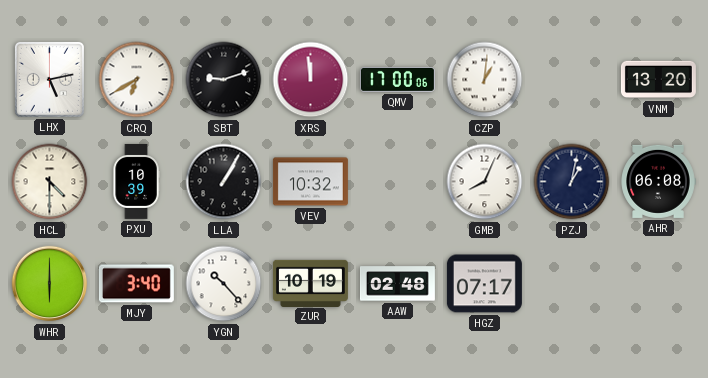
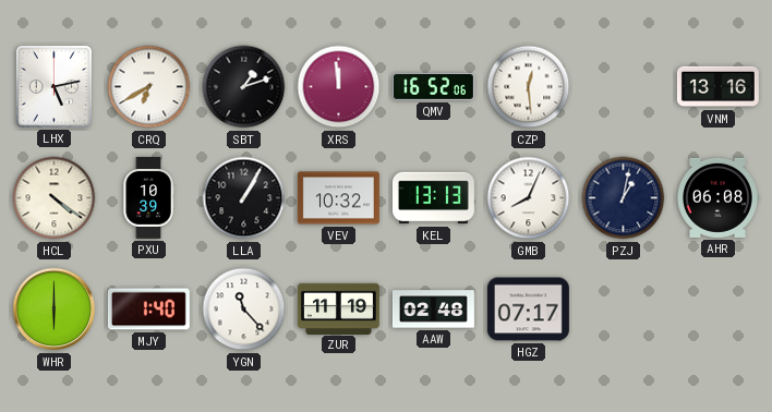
SBT: 9:12 -> 1:12
QMV: 17:00 -> 16:52
CZP: 1:01 -> 12:29
VNM: 13:20 -> 13:16
HCL: 4:30 -> 4:21
KEL: none -> 13:13
MJY: 3:40 -> 1:40
YGN: 10:23 -> 11:23
ZUR: 10:19 -> 11:19
